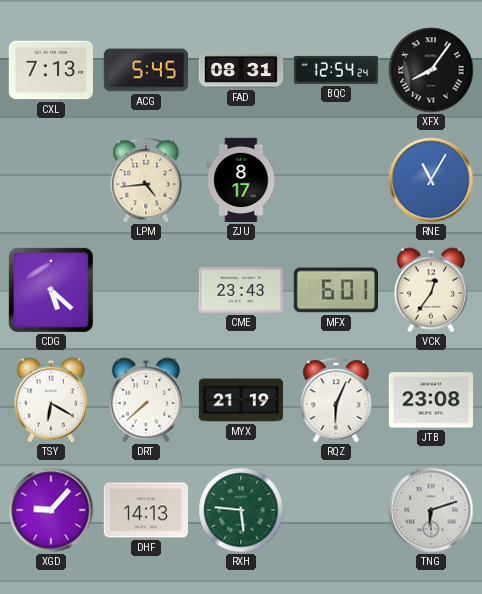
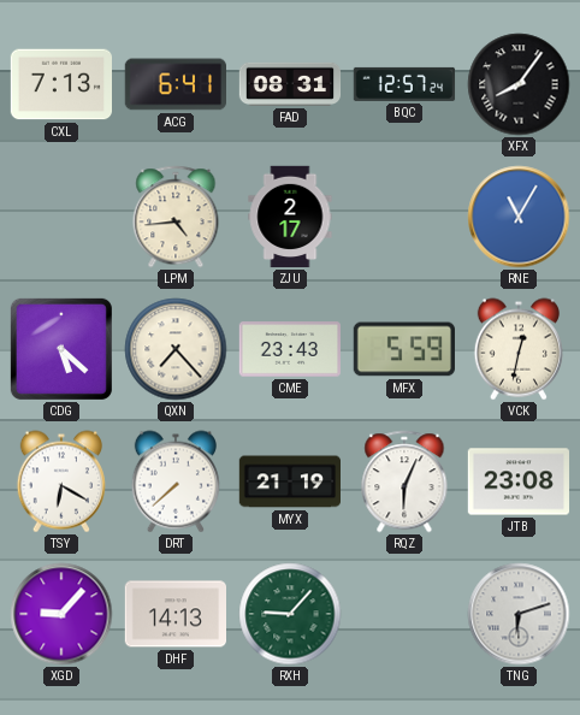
ACG: 5:45 -> 6:41
BQC: 12:54 -> 12:57
ZJU: 8:17 -> 2:17
QXN: none -> 7:23
MFX: 6:01 -> 5:59
VCK: 12:36 -> 12:32
RXH: 5:46 -> 9:07
